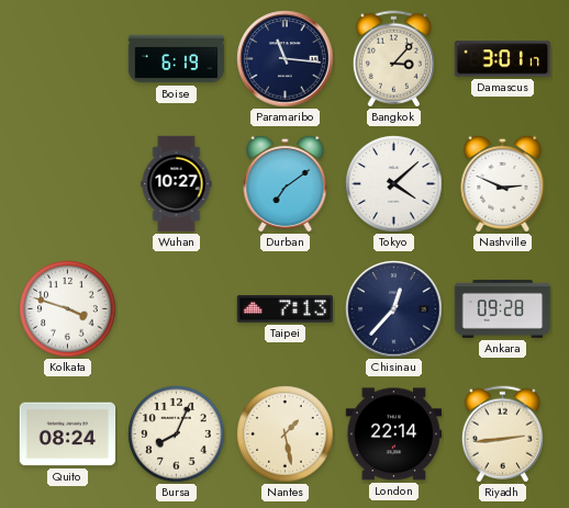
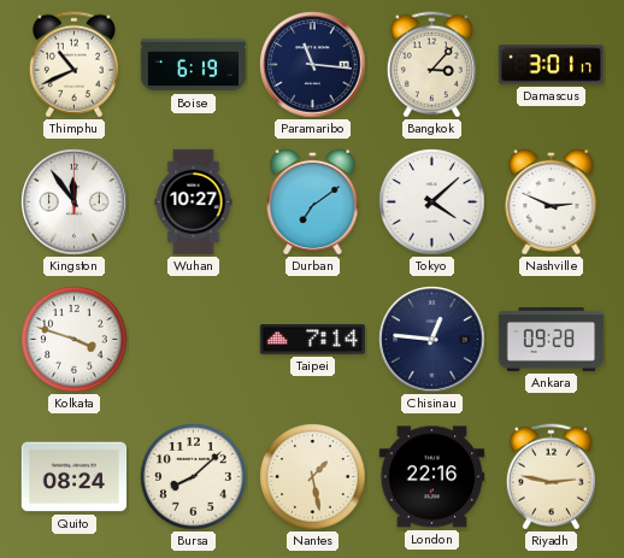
Thimphu: none -> 10:41
Kingston: none -> 11:54
Taipei: 7:13 -> 7:14
Chisinau: 12:37 -> 12:46
Bursa: 8:04 -> 8:08
London: 22:14 -> 22:16
Riyadh: 2:44 -> 2:47
